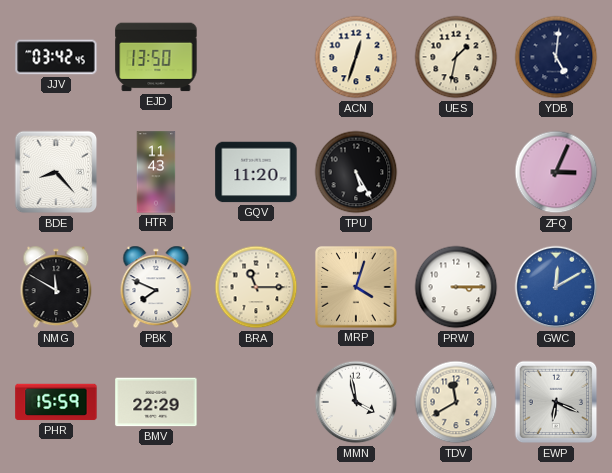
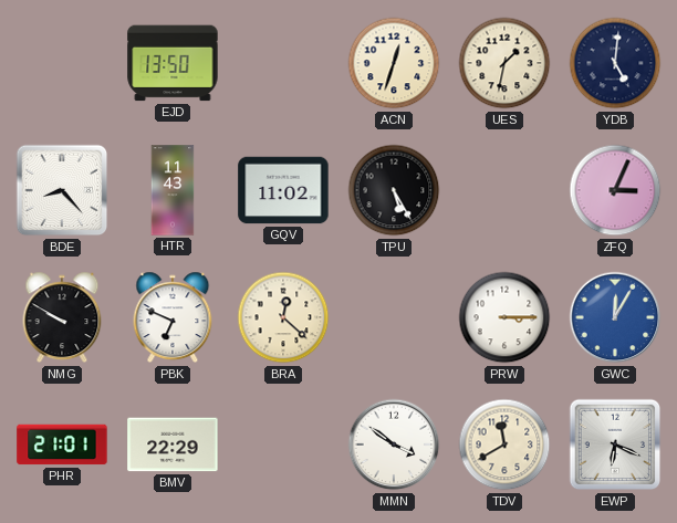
JJV: 03:42 -> none
GQV: 11:20 -> 11:02
NMG: 11:50 -> 9:50
PBK: 7:49 -> 6:49
BRA: 11:15 -> 12:22
MRP: 4:03 -> none
GWC: 12:10 -> 12:05
PHR: 15:59 -> 21:01
MMN: 3:58 -> 3:51
